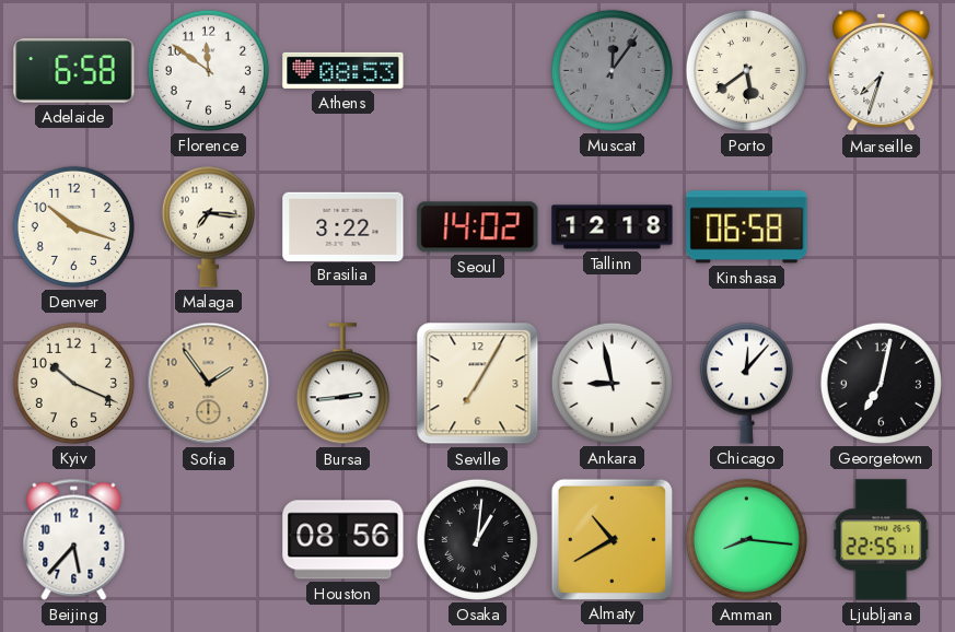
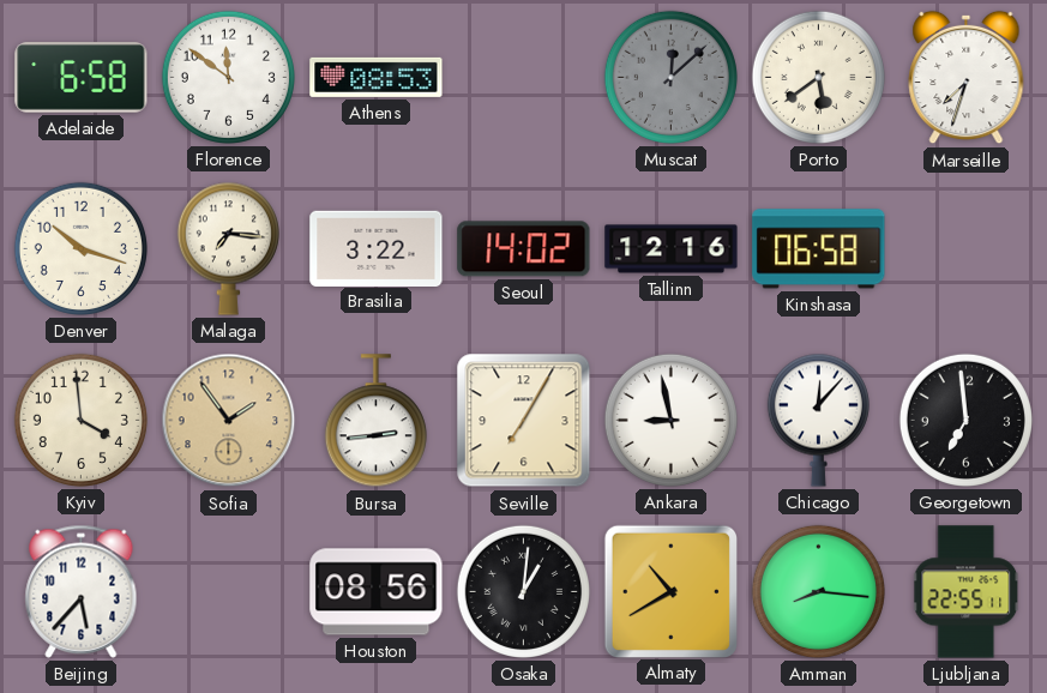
Muscat: 12:06 -> 12:08
Tallinn: 12:18 -> 12:16
Kyiv: 10:19 -> 3:59
Georgetown: 7:02 -> 6:59
